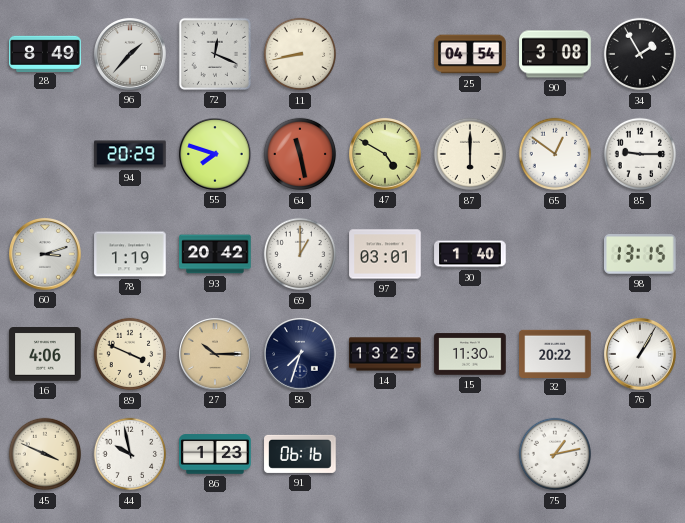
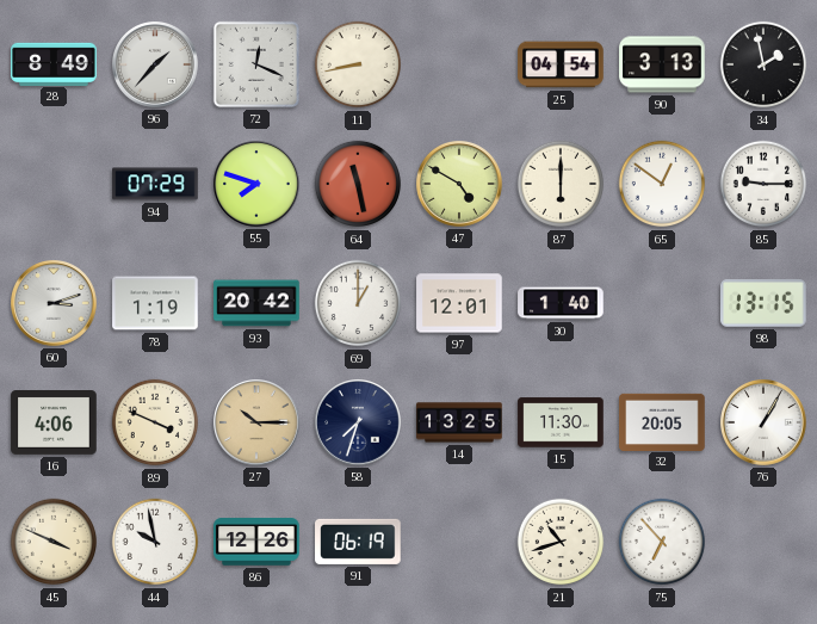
90: 3:08 -> 3:13
34: 1:55 -> 1:58
94: 20:29 -> 07:29
97: 03:01 -> 12:01
32: 20:22 -> 20:05
86: 1:23 -> 12:26
91: 06:16 -> 06:19
21: none -> 10:42
75: 1:13 -> 6:53
